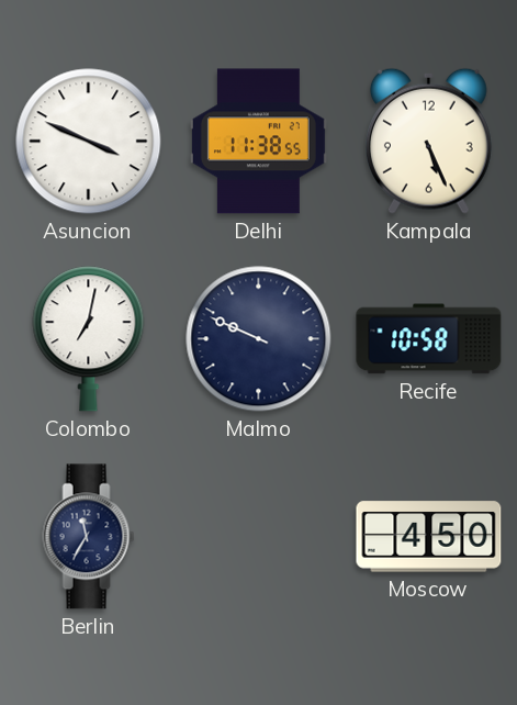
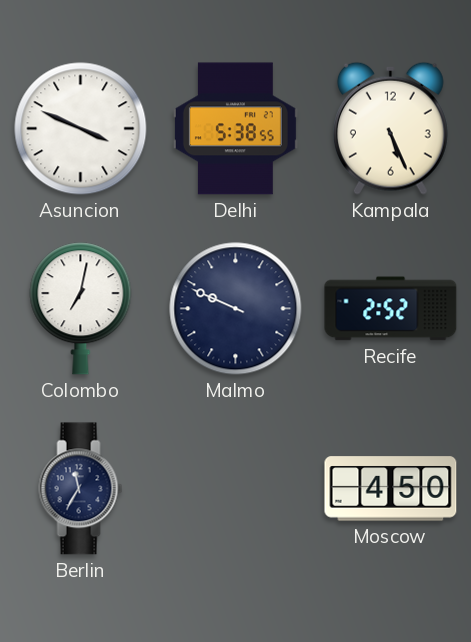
Delhi: 11:38 -> 5:38
Recife: 10:58 -> 2:52
